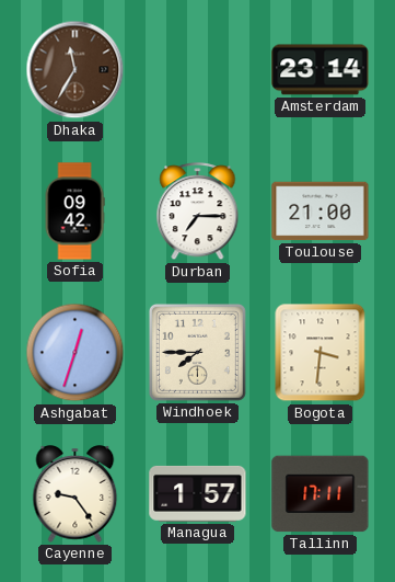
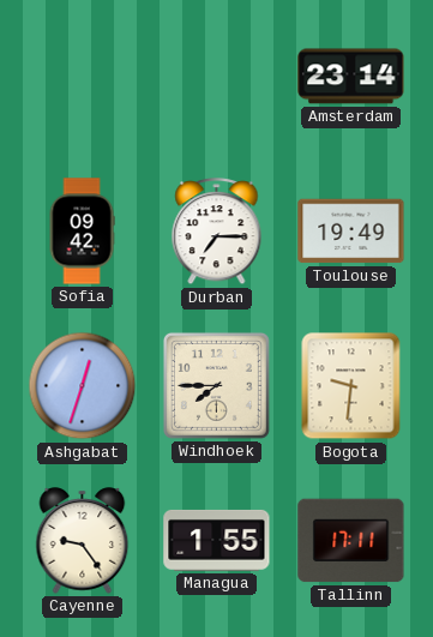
Dhaka: 11:35 -> none
Toulouse: 21:00 -> 19:49
Bogota: 3:31 -> 9:31
Managua: 1:57 -> 1:55
